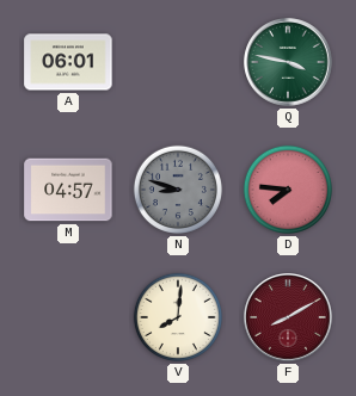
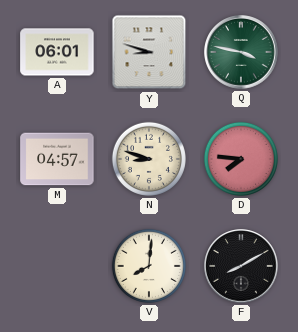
Y: none -> 8:48
N dial: grey -> cream
F dial: burgundy -> black
